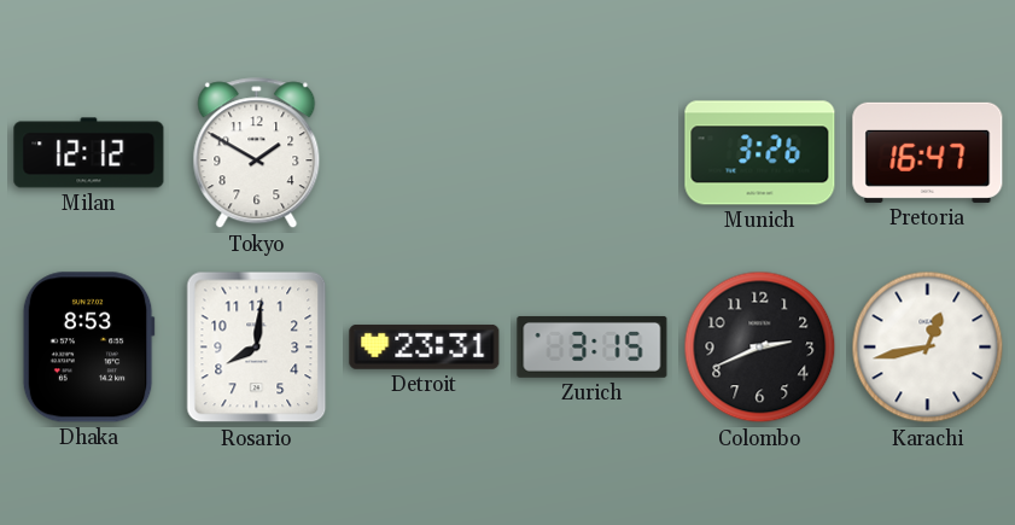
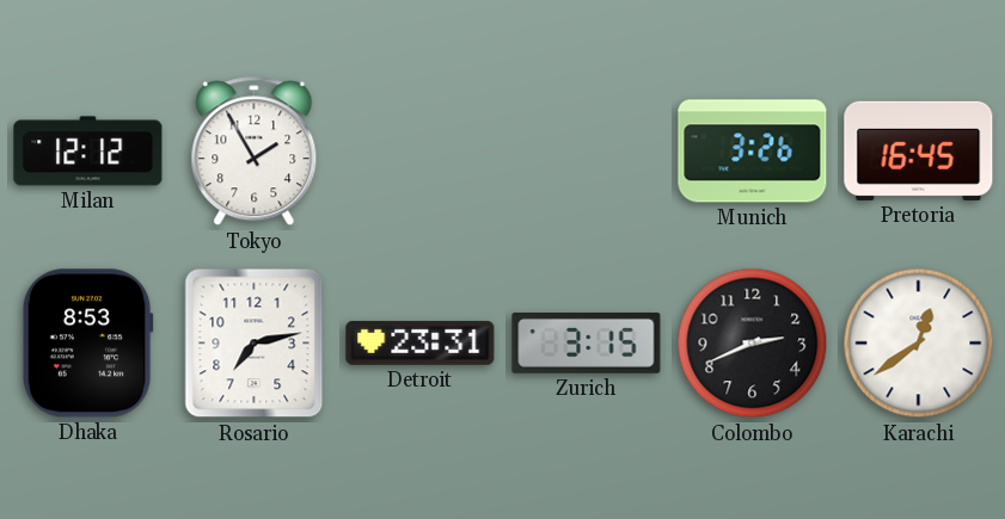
Tokyo: 1:50 -> 1:55
Pretoria: 16:47 -> 16:45
Rosario: 8:01 -> 7:13
Karachi: 12:43 -> 12:39
